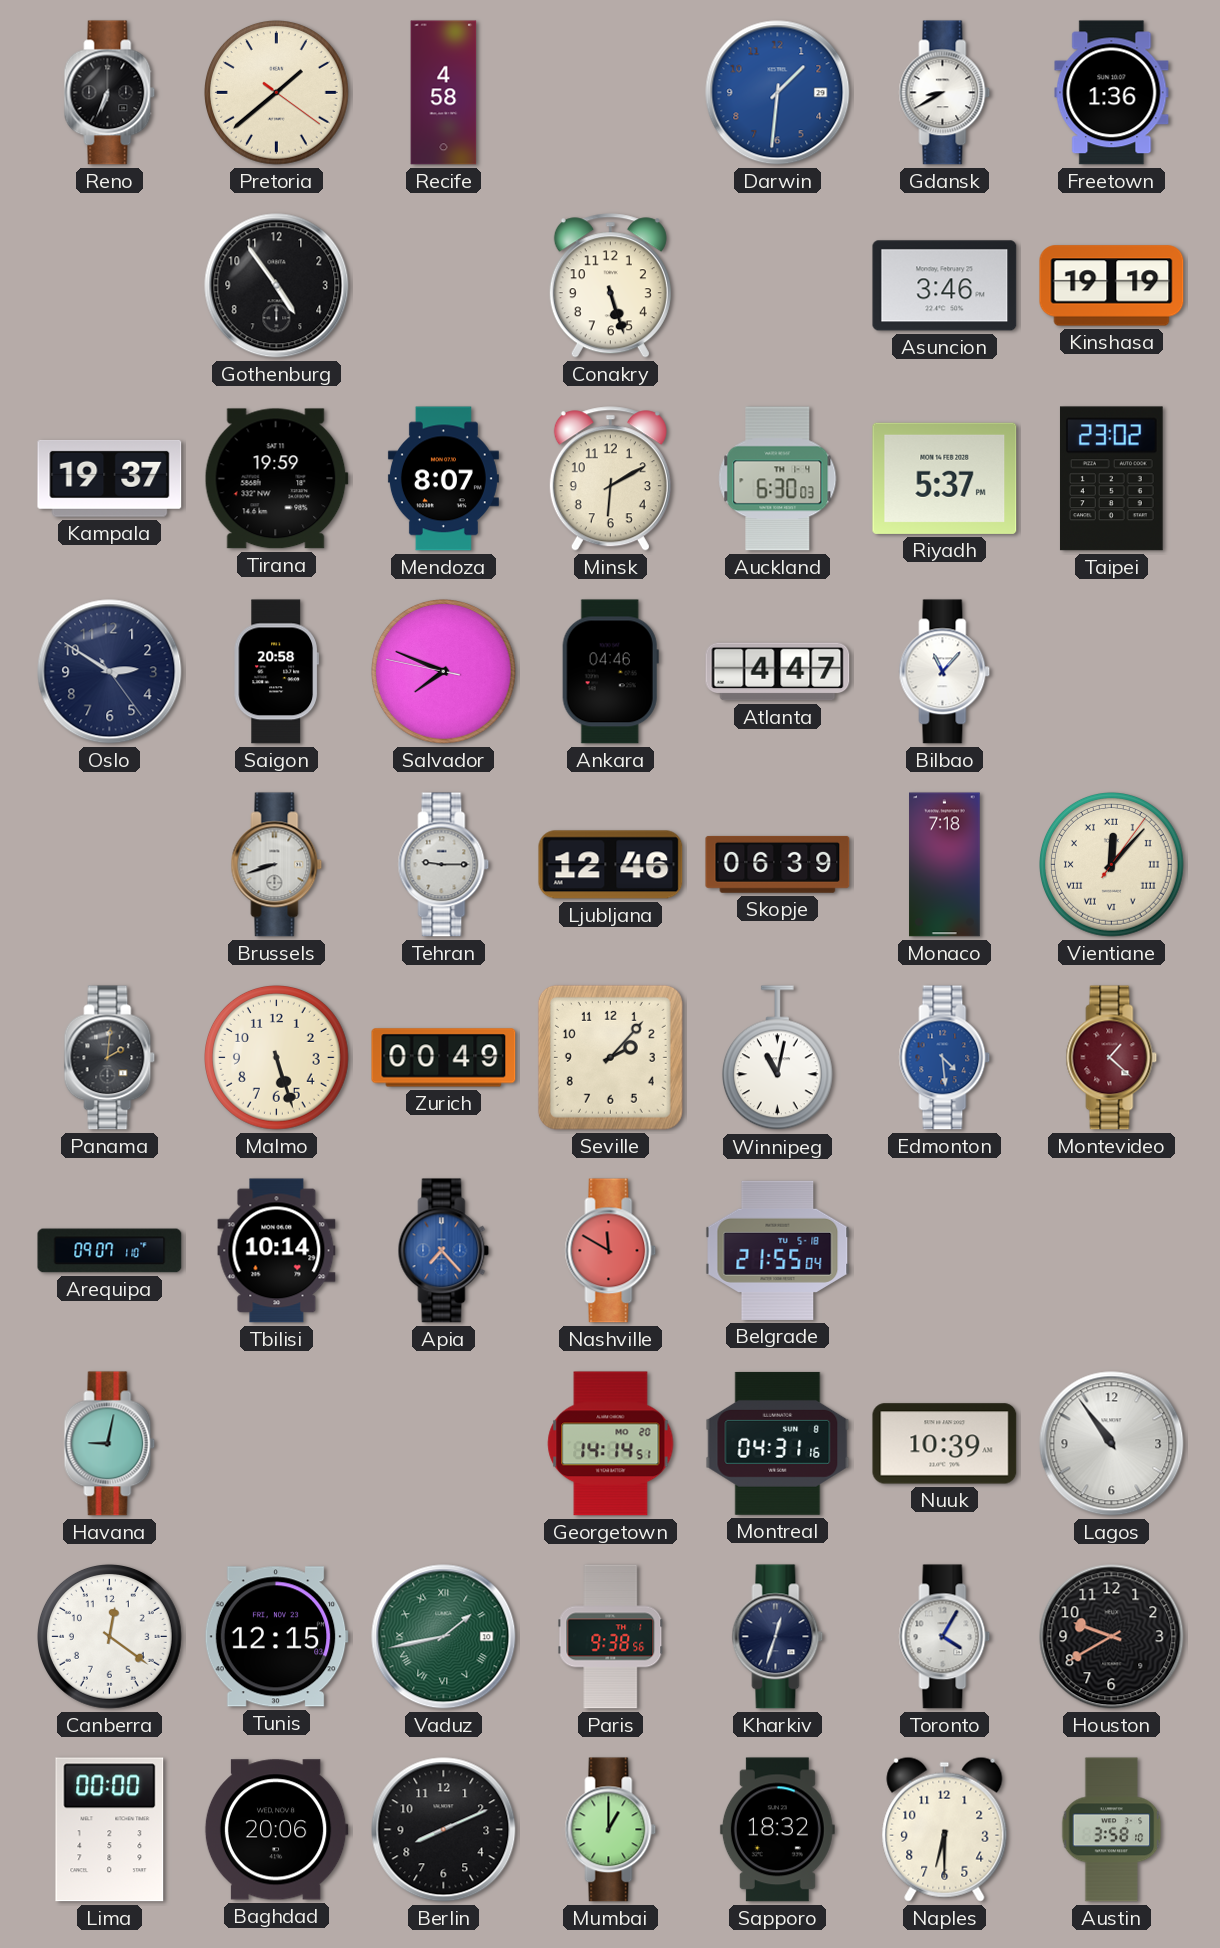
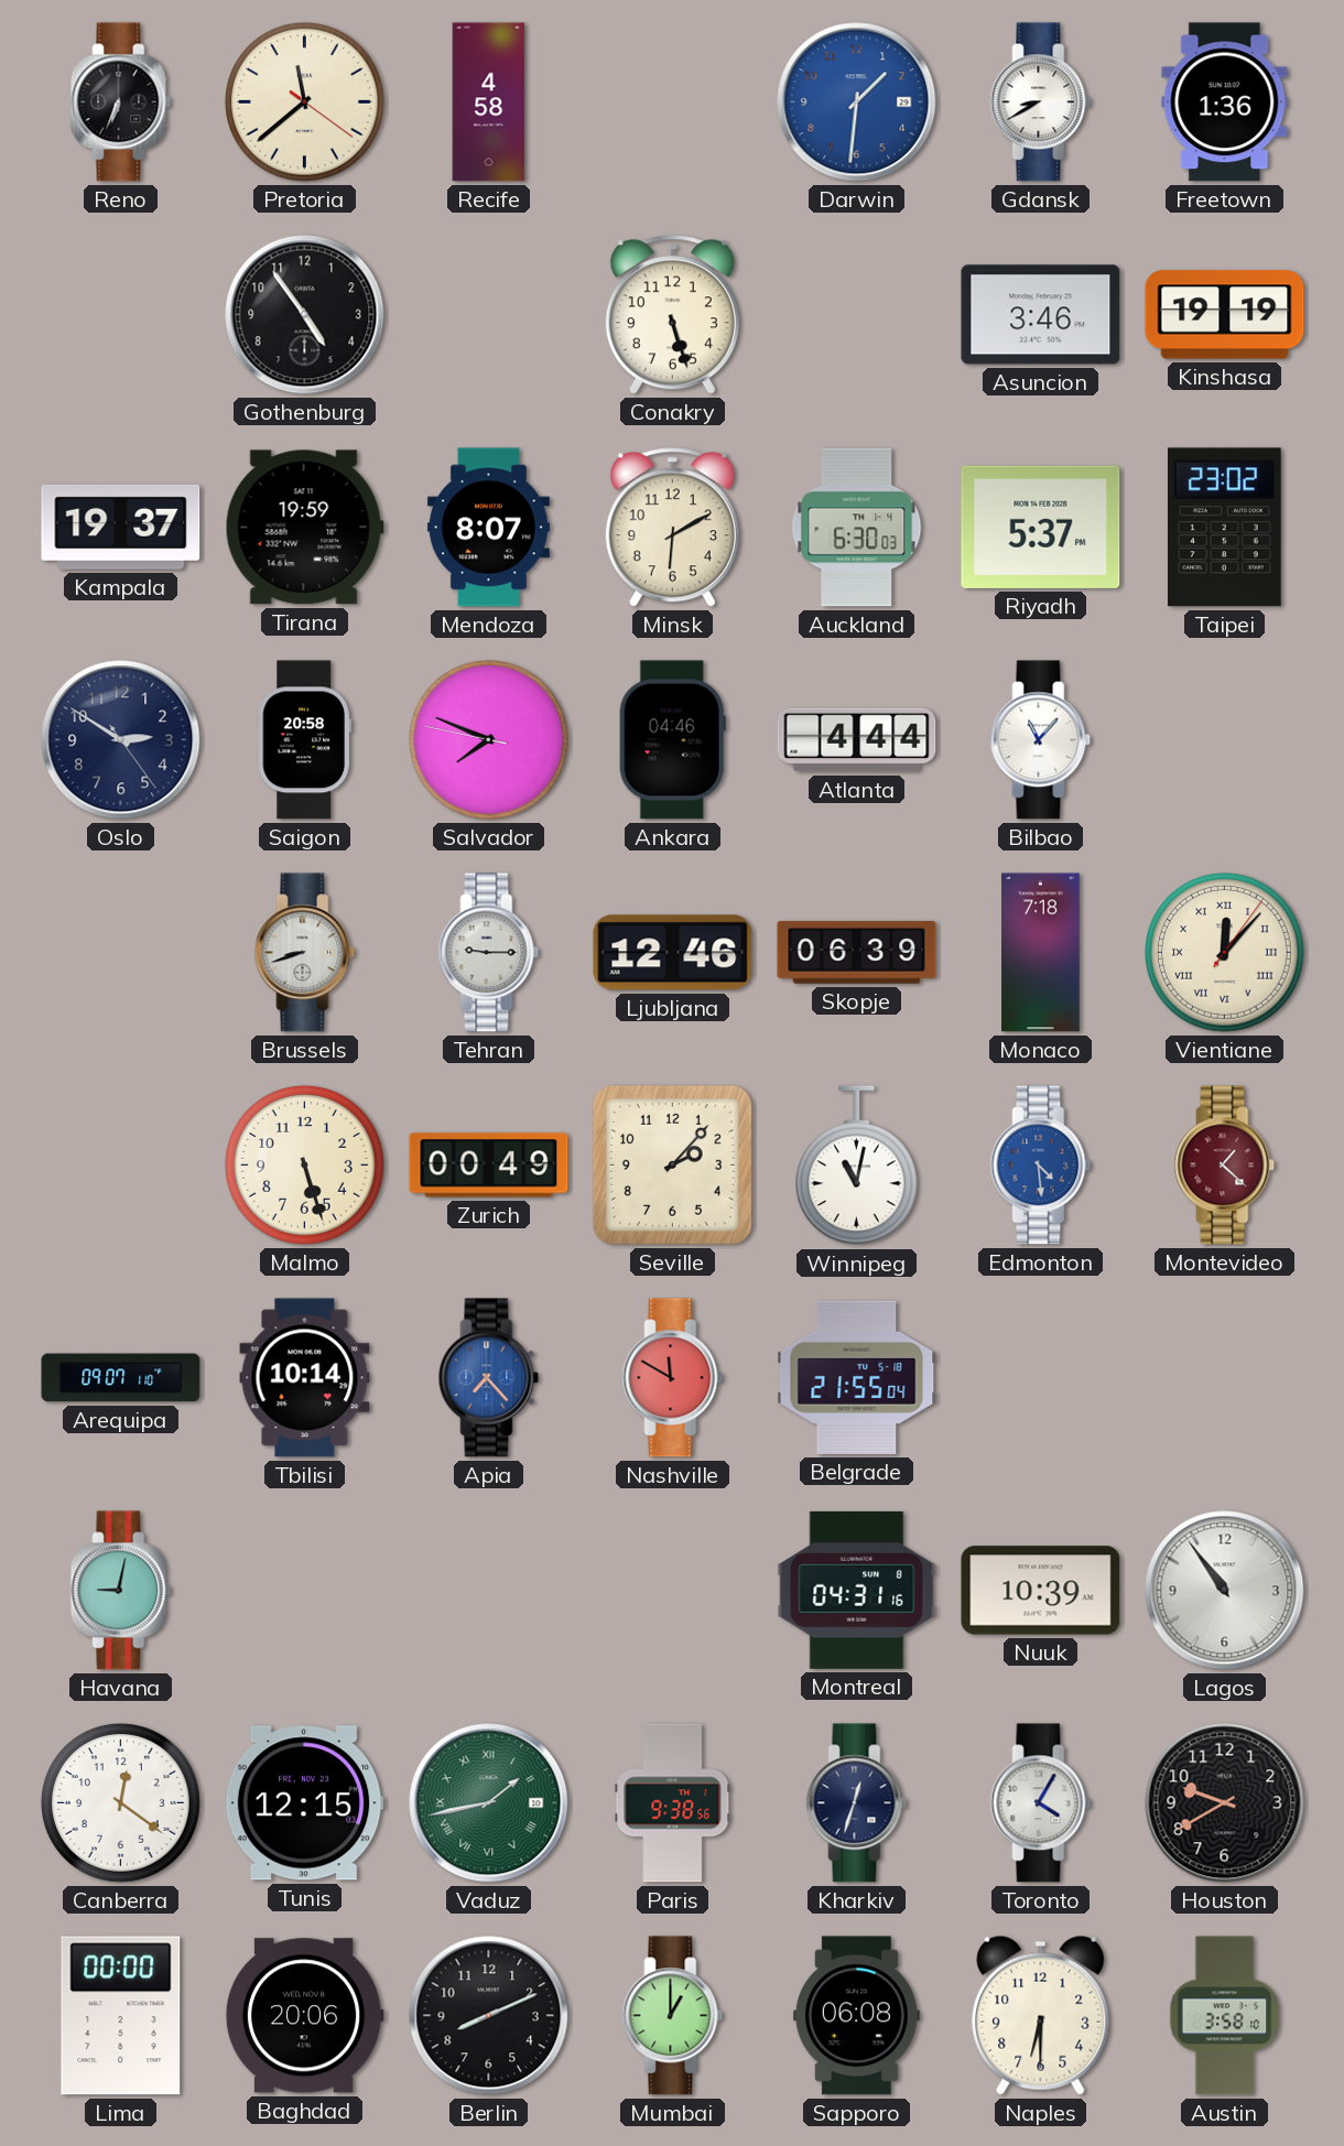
Pretoria: 1:38 -> 11:38
Atlanta: 4:47 -> 4:44
Panama: 2:01 -> none
Georgetown: 14:14 -> none
Sapporo: 18:32 -> 06:08
